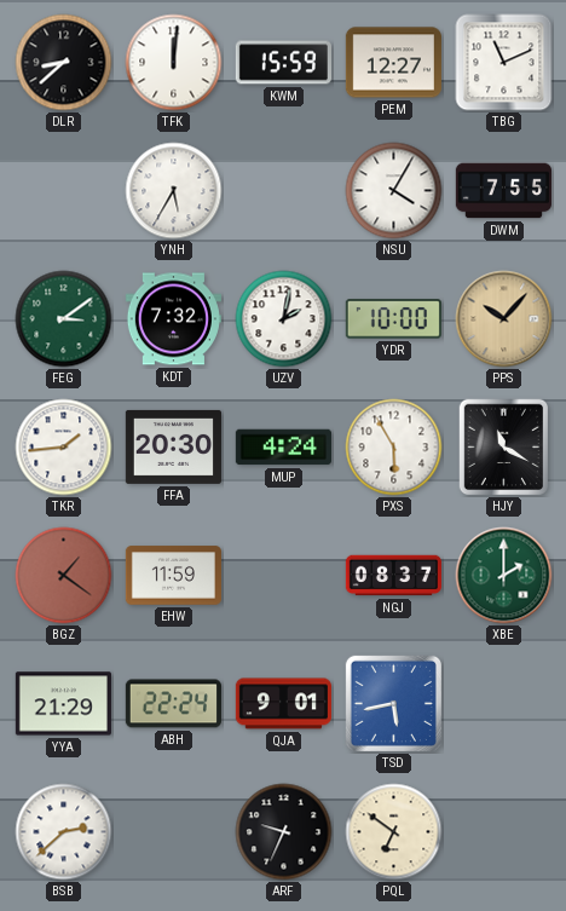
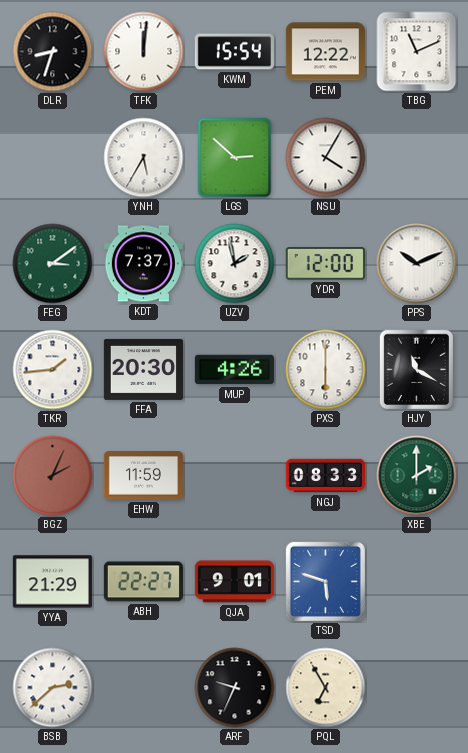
DLR: 8:38 -> 8:33
KWM: 15:59 -> 15:54
PEM: 12:27 -> 12:22
LGS: none -> 2:52
DWM: 7:55 -> none
KDT: 7:32 -> 7:37
UZV: 2:02 -> 1:58
YDR: 10:00 -> 12:00
PPS: 10:07 -> 10:11
PPS dial: champagne -> white
MUP: 4:24 -> 4:26
PXS: 5:55 -> 6:00
BGZ: 1:21 -> 2:04
NGJ: 08:37 -> 08:33
ABH: 22:24 -> 22:27
TSD: 5:43 -> 5:48
PQL: 6:51 -> 6:55
